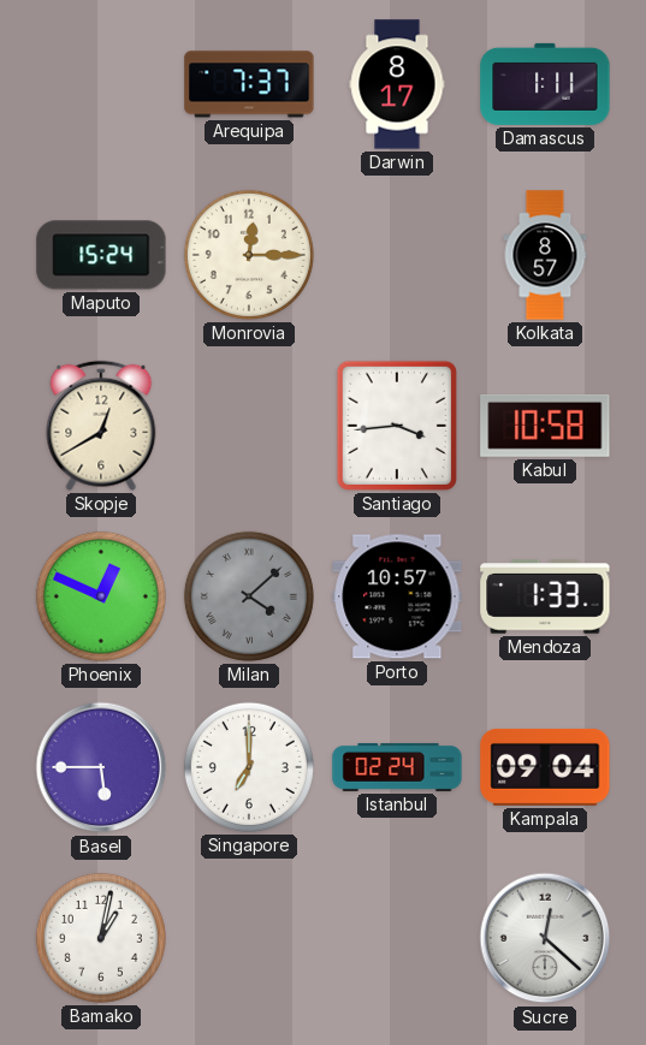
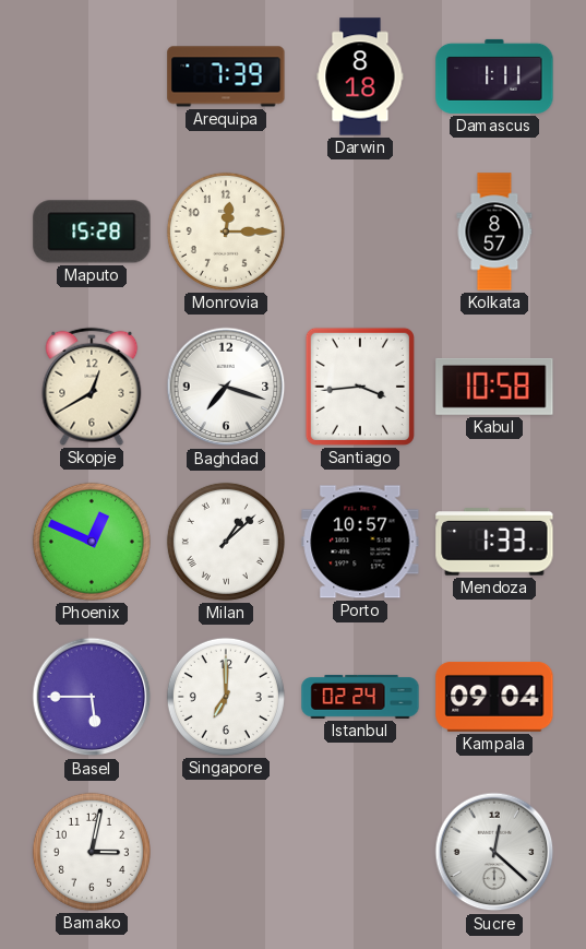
Arequipa: 7:37 -> 7:39
Darwin: 8:17 -> 8:18
Maputo: 15:24 -> 15:28
Baghdad: none -> 7:18
Milan: 4:08 -> 1:08
Milan dial: grey -> white
Bamako: 1:02 -> 3:02
